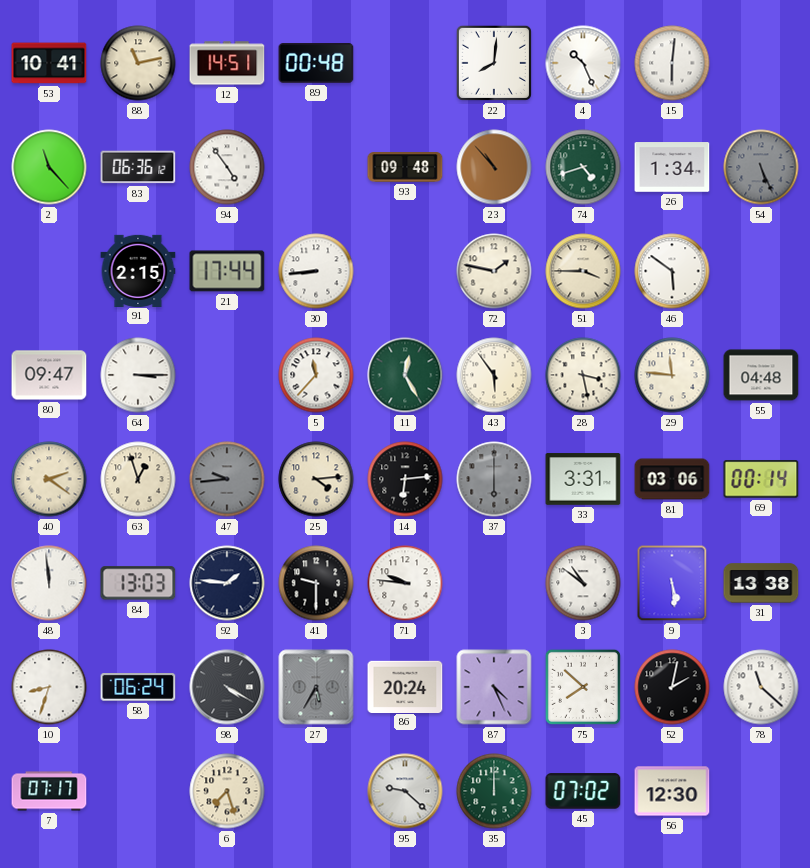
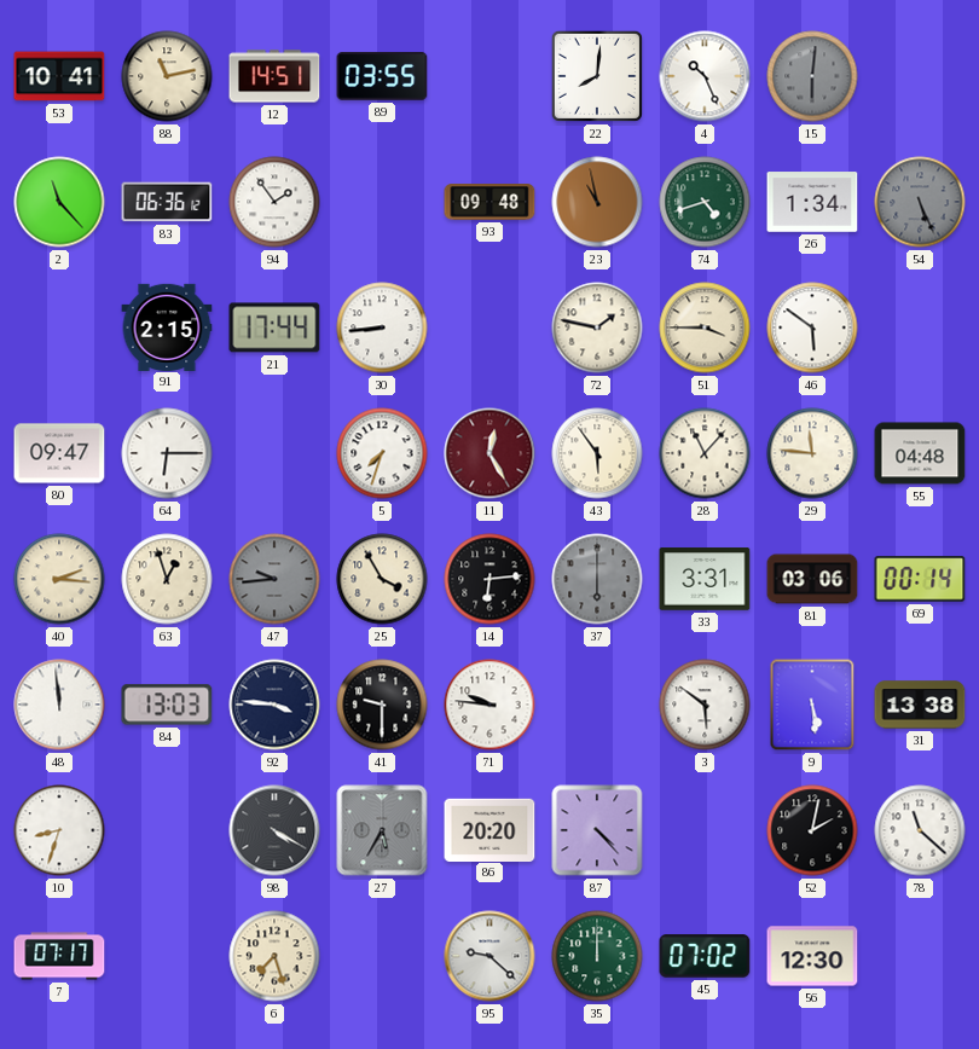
89: 00:48 -> 03:55
15 dial: white -> grey
94: 4:54 -> 1:54
23: 10:53 -> 10:58
64: 3:15 -> 6:15
5: 11:37 -> 7:33
11 dial: green -> burgundy
28: 3:28 -> 11:07
40: 2:21 -> 2:16
25: 4:14 -> 3:55
92: 1:46 -> 3:46
3: 10:51 -> 5:51
58: 06:24 -> none
86: 20:24 -> 20:20
87: 4:26 -> 4:23
75: 7:52 -> none
